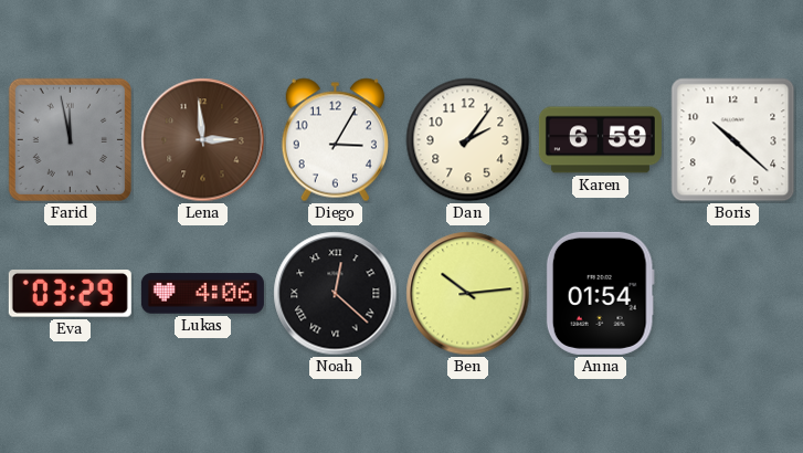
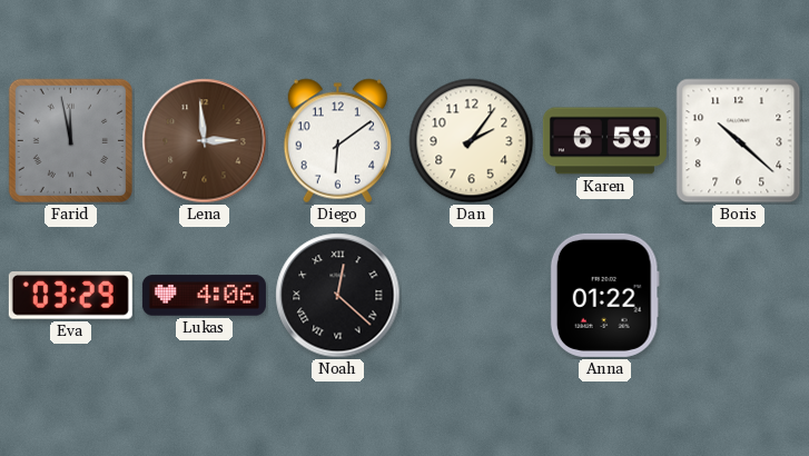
Diego: 3:05 -> 6:09
Ben: 10:14 -> none
Anna: 01:54 -> 01:22
